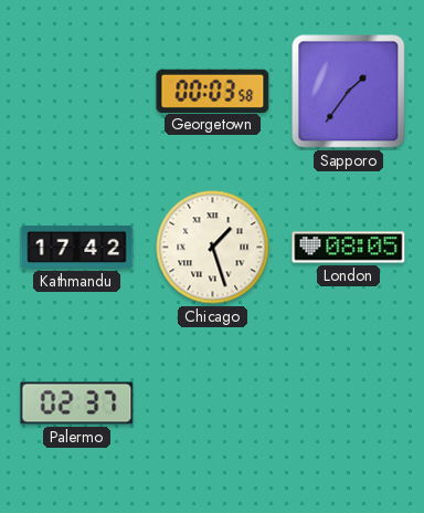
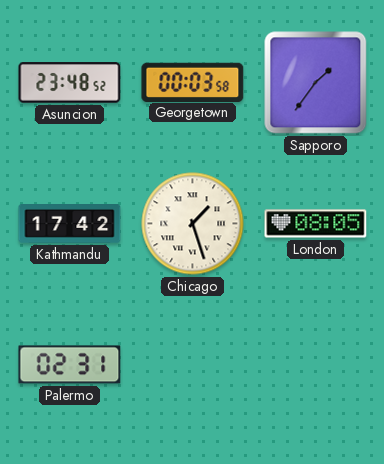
Asuncion: none -> 23:48
Palermo: 02:37 -> 02:31
